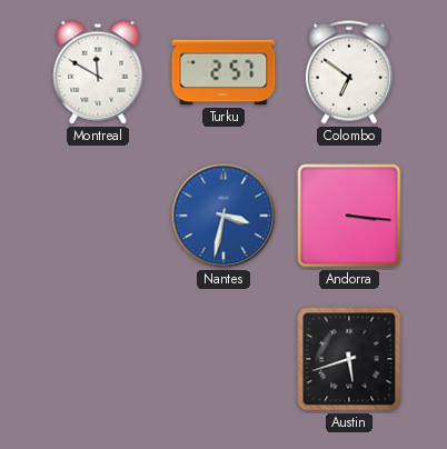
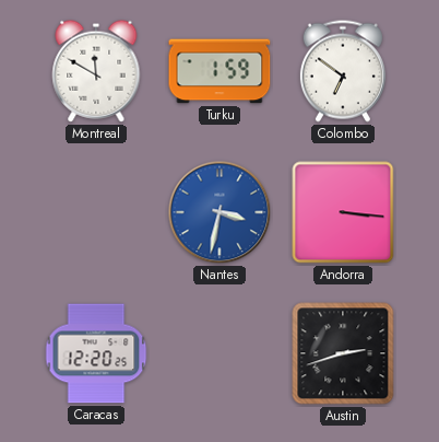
Turku: 2:57 -> 1:59
Caracas: none -> 12:20
Austin: 5:42 -> 2:42
